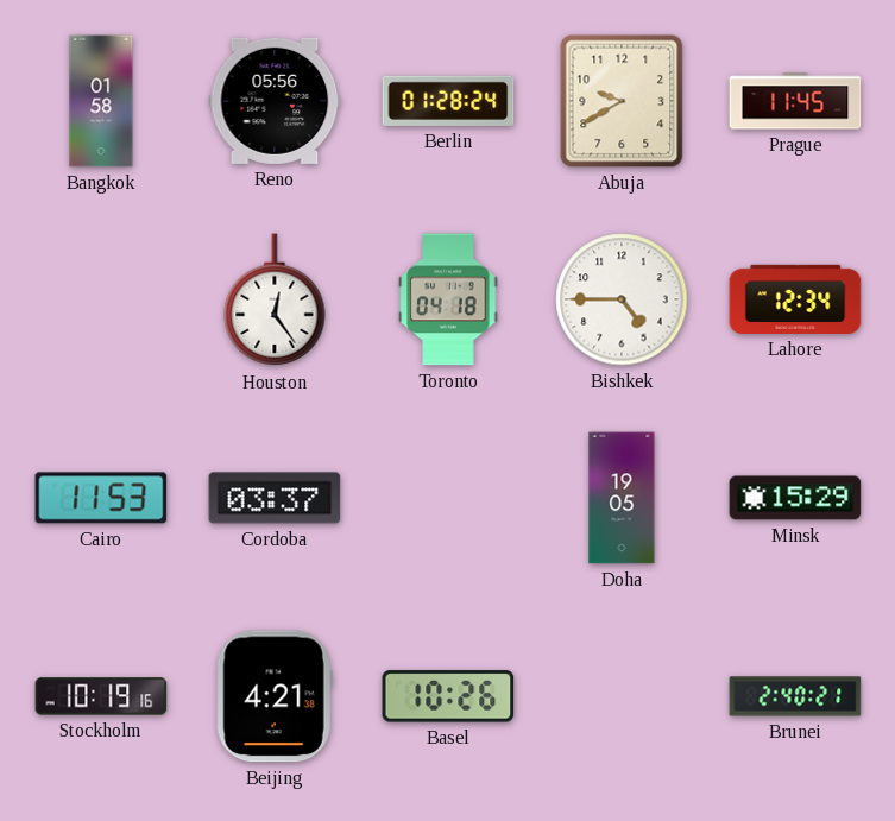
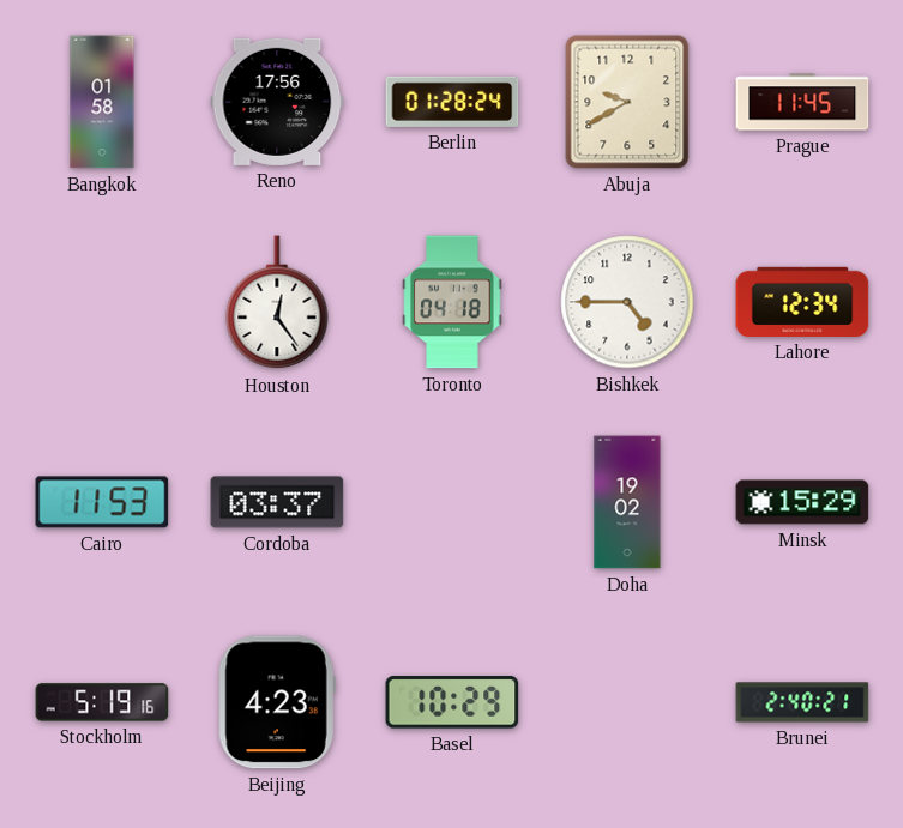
Reno: 05:56 -> 17:56
Doha: 19:05 -> 19:02
Stockholm: 10:19 -> 5:19
Beijing: 4:21 -> 4:23
Basel: 10:26 -> 10:29
